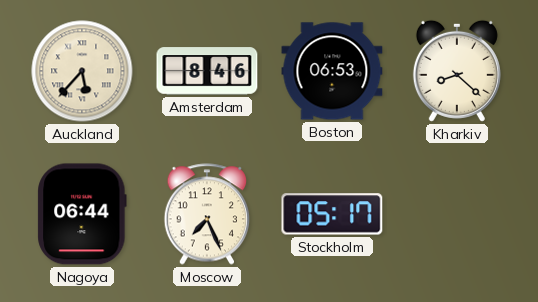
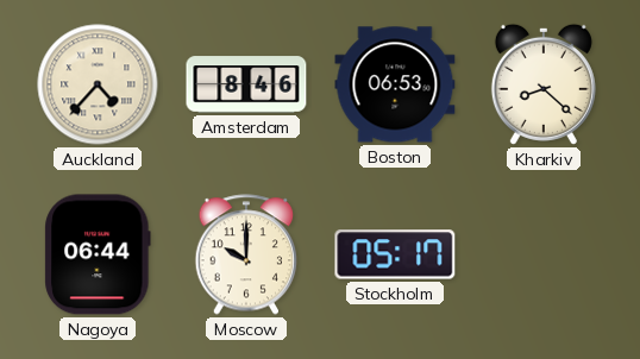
Auckland: 5:37 -> 4:37
Moscow: 7:26 -> 10:00
